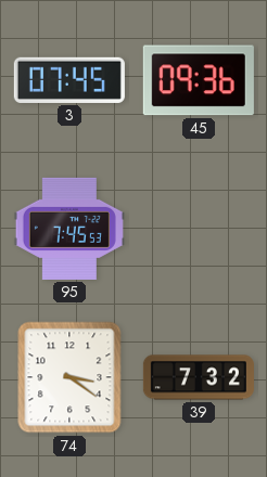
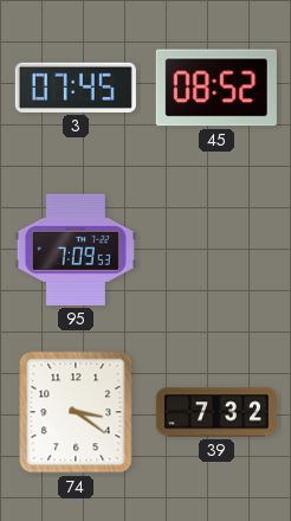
45: 09:36 -> 08:52
95: 7:45 -> 7:09
